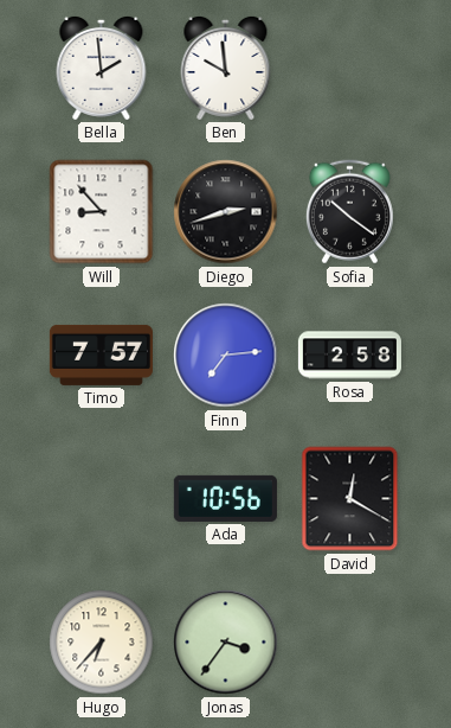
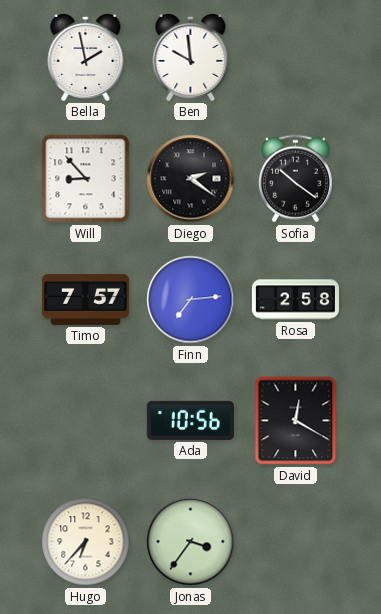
Bella: 1:59 -> 1:58
Diego: 2:42 -> 2:21
